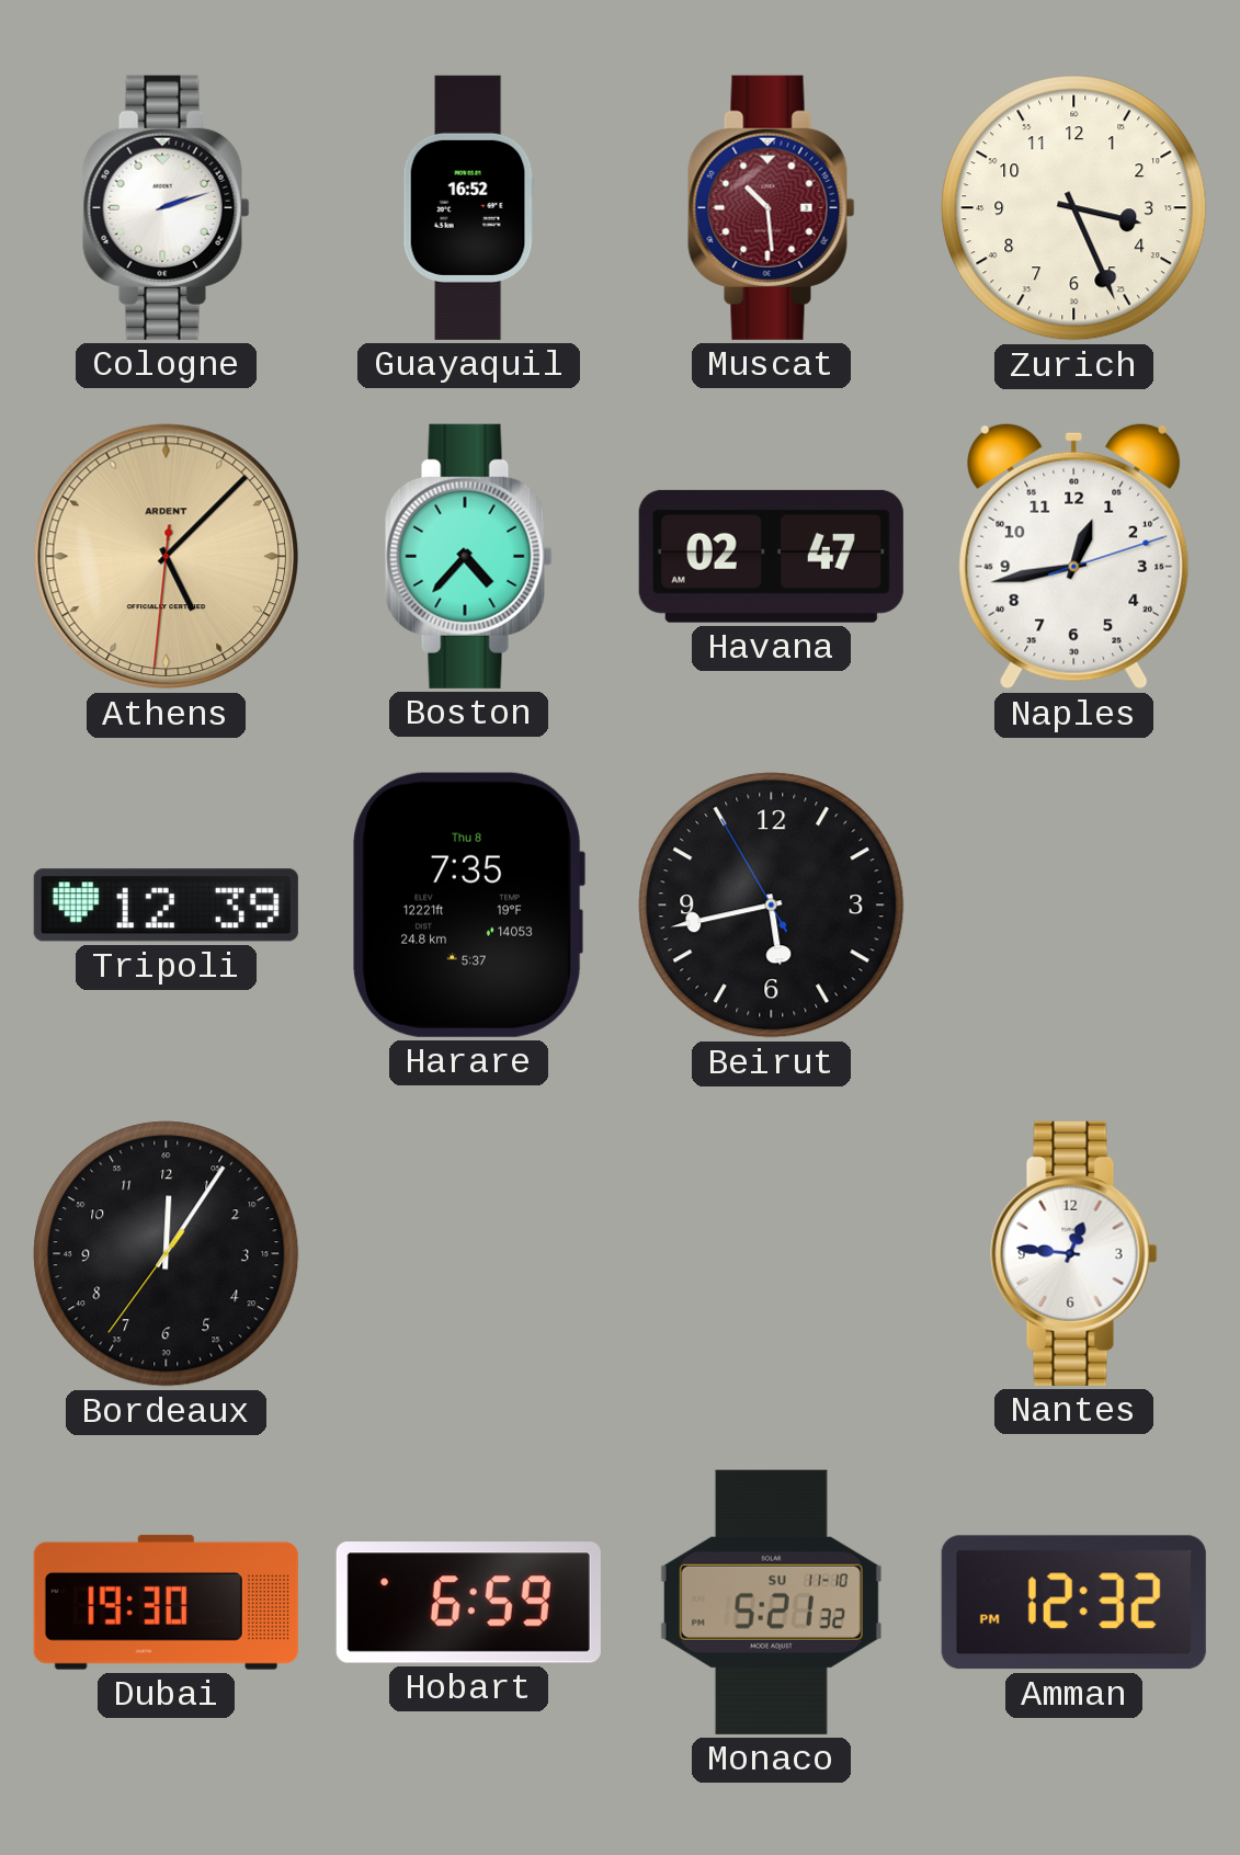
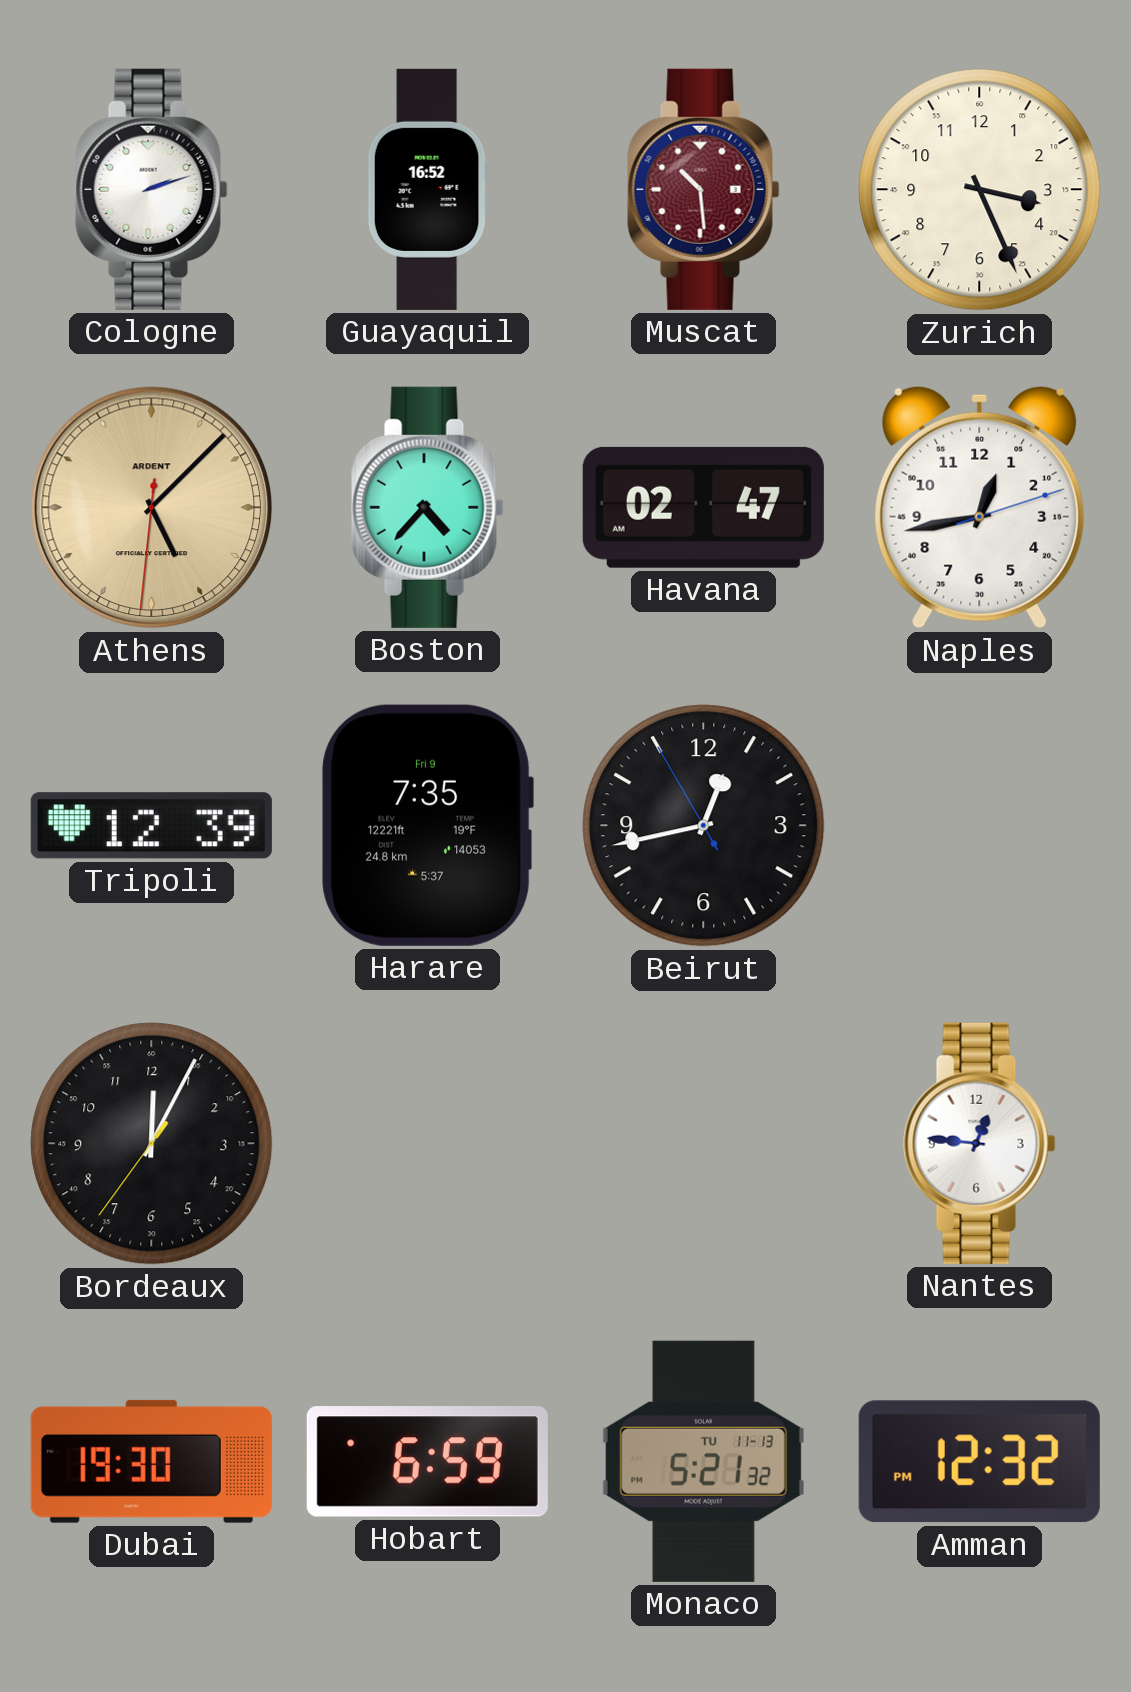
Harare date: Thu 8 -> Fri 9
Beirut: 5:42 -> 12:42
Bordeaux: 12:05 -> 12:04
Monaco date: SU 11-10 -> TU 11-13
